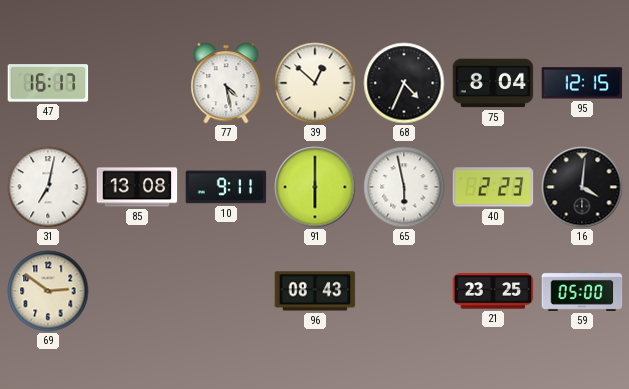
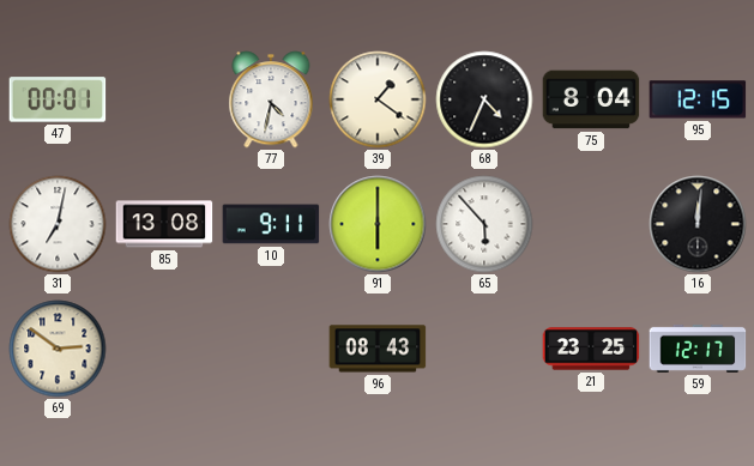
47: 16:17 -> 00:01
77: 4:28 -> 4:32
39: 12:52 -> 1:21
65: 5:58 -> 5:53
40: 2:23 -> none
16: 4:01 -> 12:01
59: 05:00 -> 12:17
